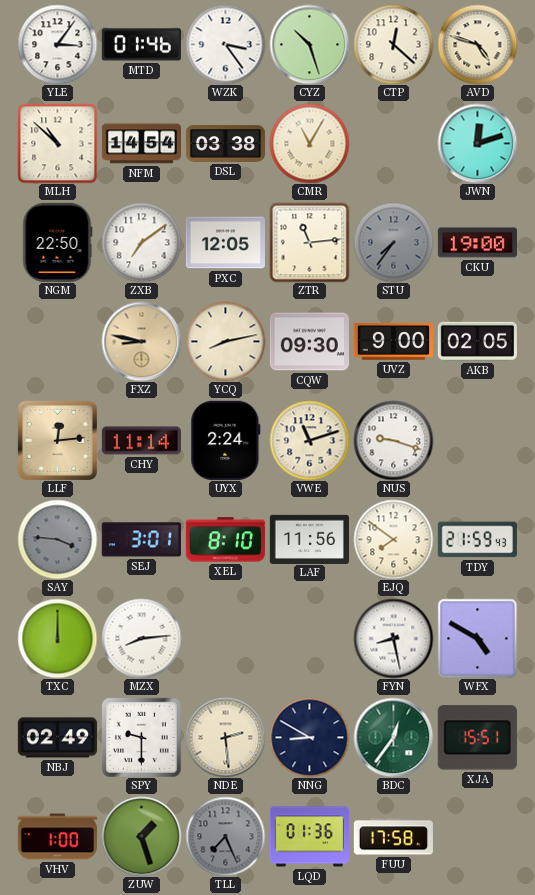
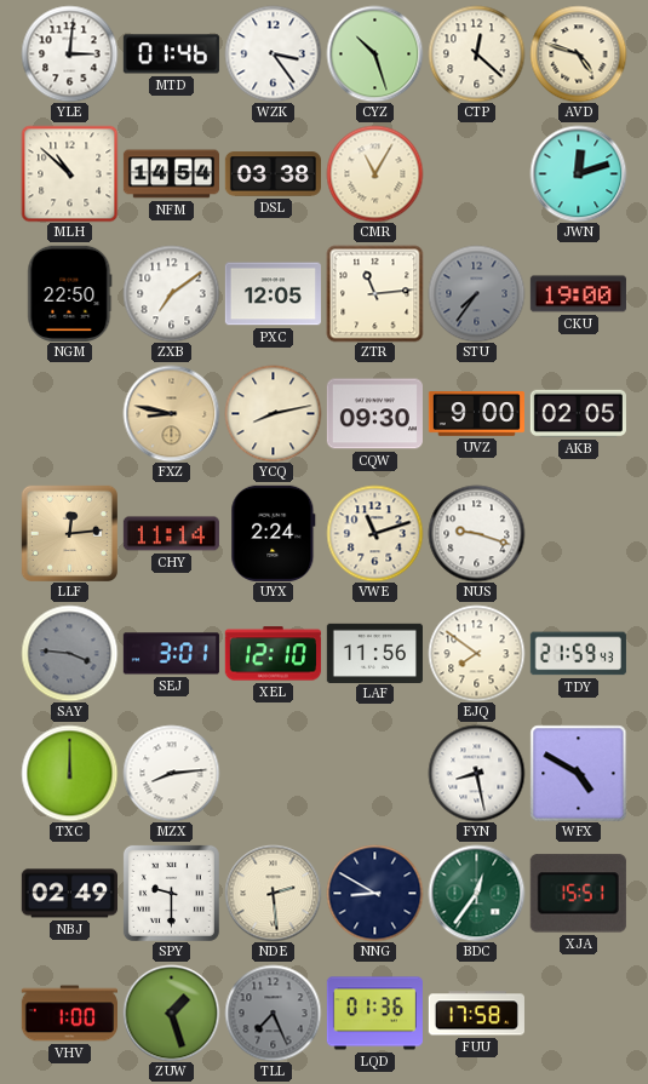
YLE: 3:06 -> 3:01
XEL: 8:10 -> 12:10
